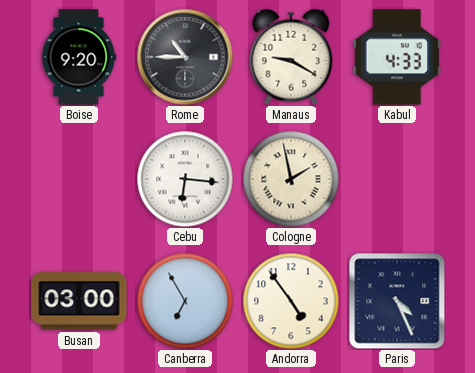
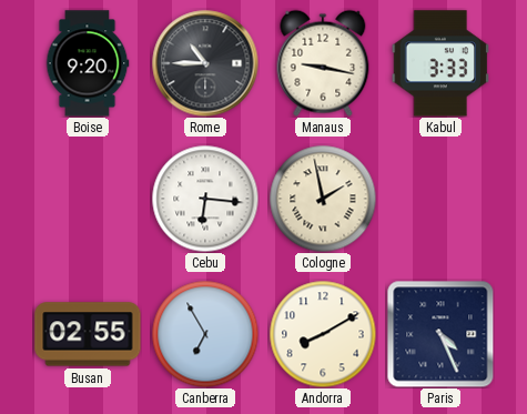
Manaus: 9:20 -> 9:17
Kabul: 4:33 -> 3:33
Busan: 03:00 -> 02:55
Andorra: 4:54 -> 8:10
